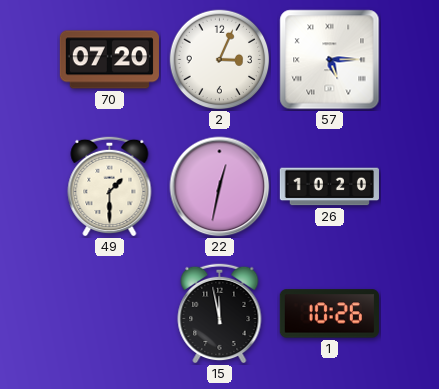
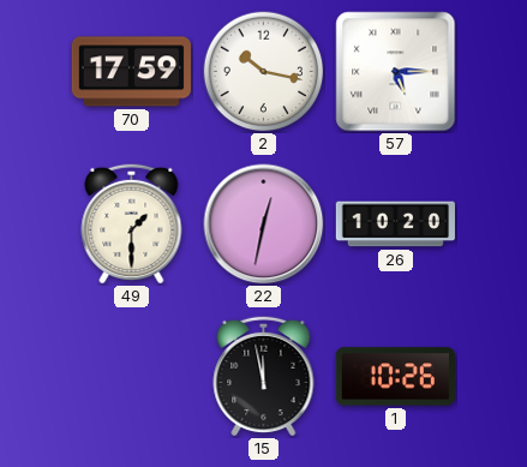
70: 07:20 -> 17:59
2: 3:04 -> 10:17
